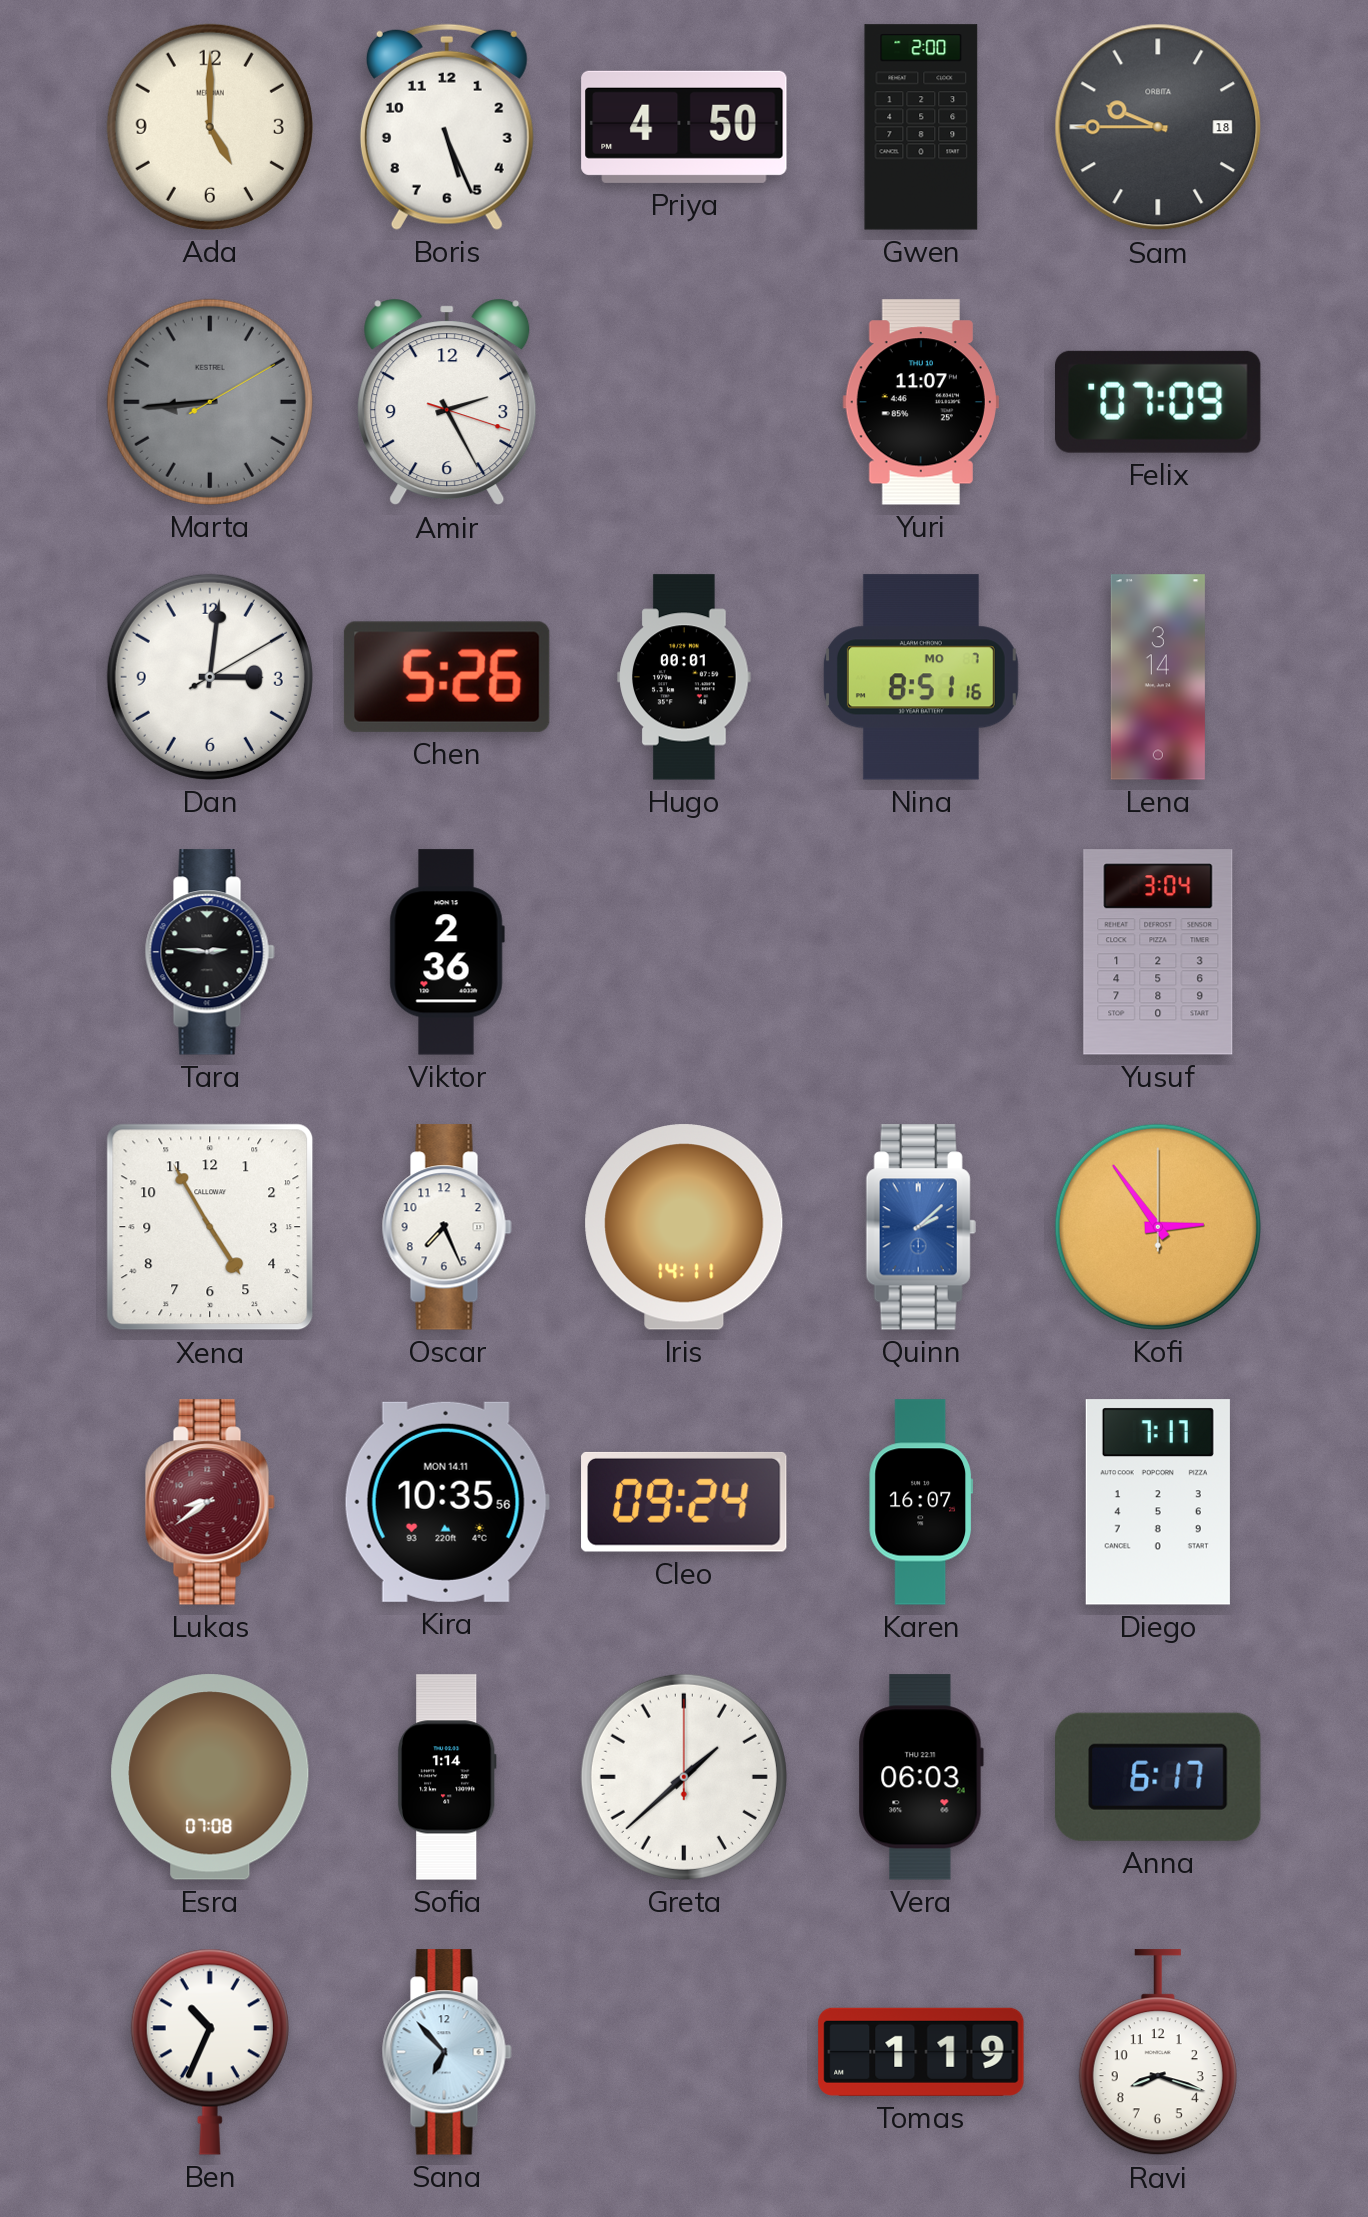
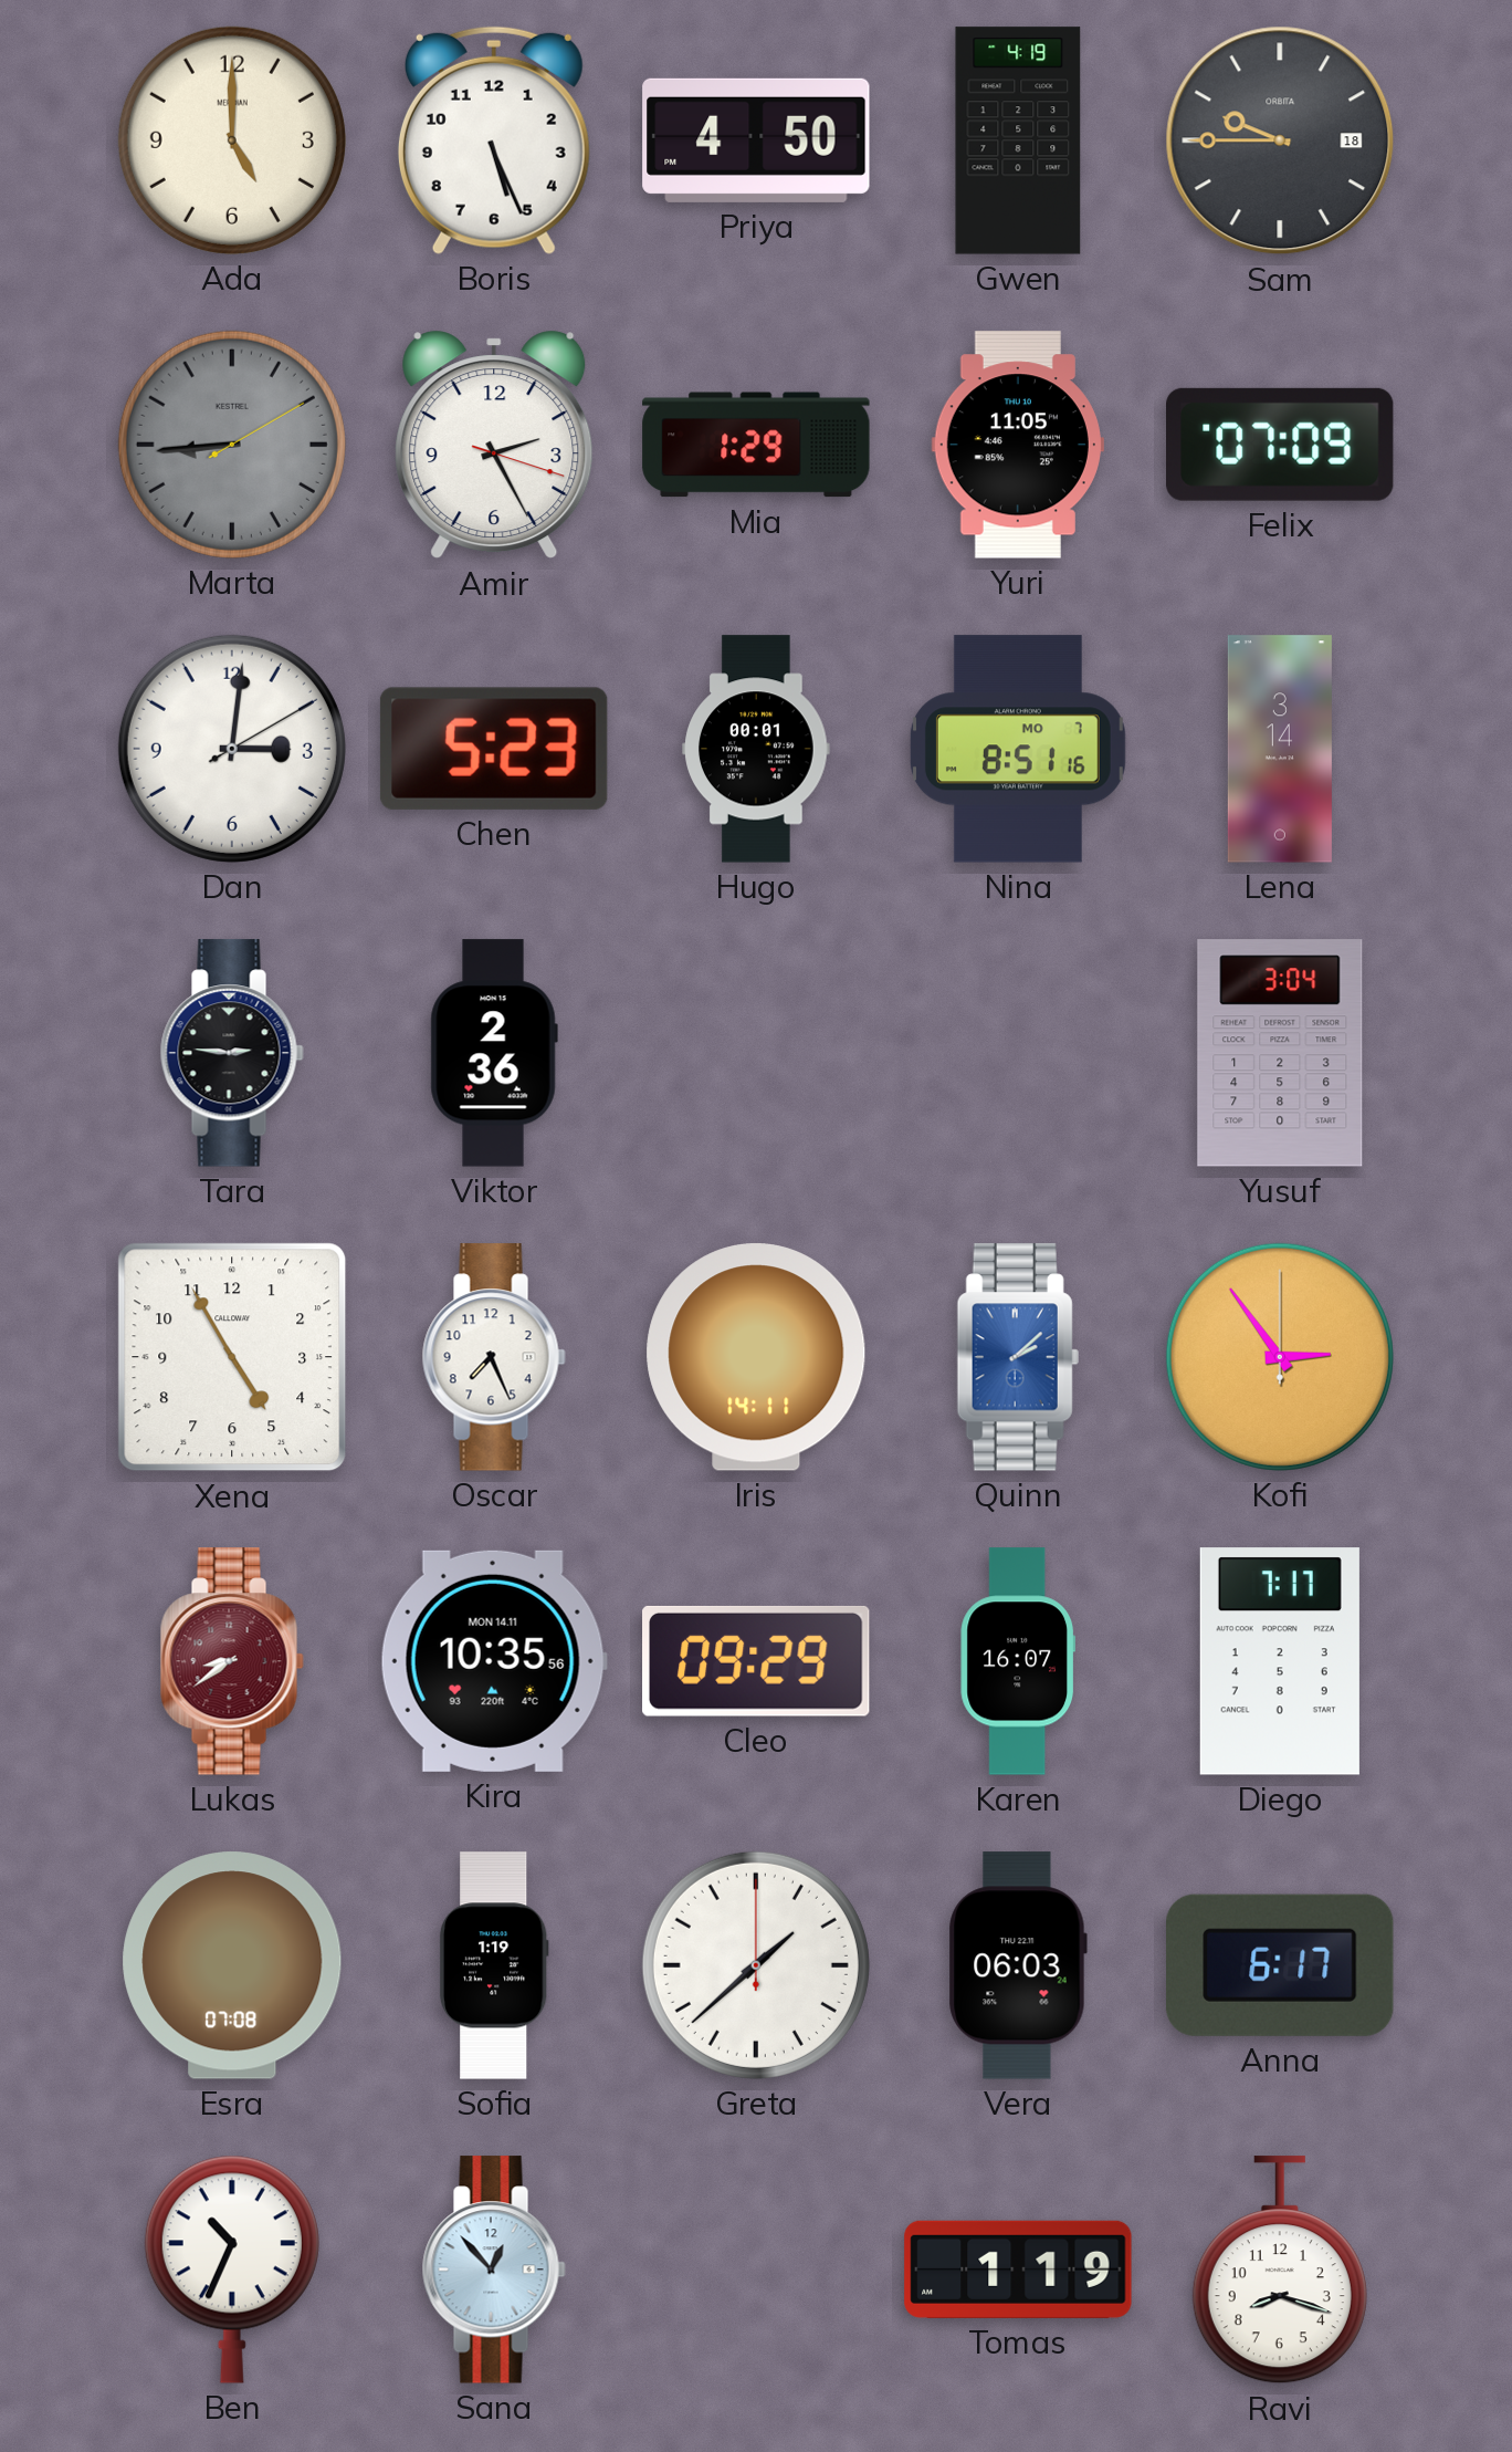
Gwen: 2:00 -> 4:19
Mia: none -> 1:29
Yuri: 11:07 -> 11:05
Chen: 5:26 -> 5:23
Cleo: 09:24 -> 09:29
Sofia: 1:14 -> 1:19
Sana: 6:53 -> 12:53
